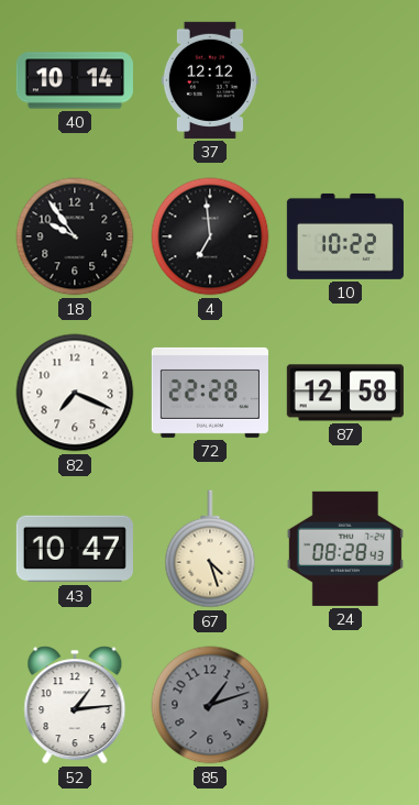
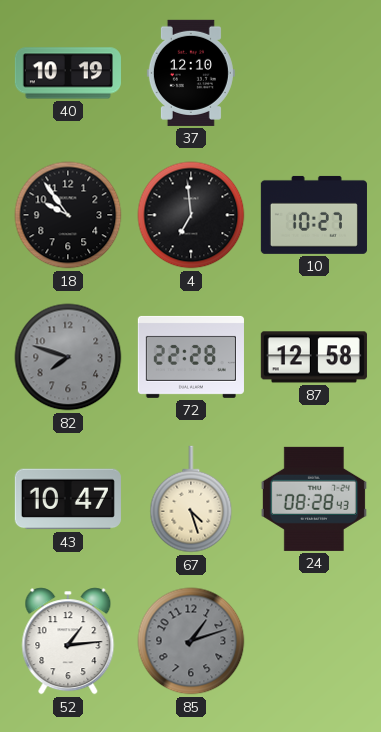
40: 10:14 -> 10:19
37: 12:12 -> 12:10
10: 10:22 -> 10:27
82: 7:19 -> 7:48
82 dial: white -> grey
